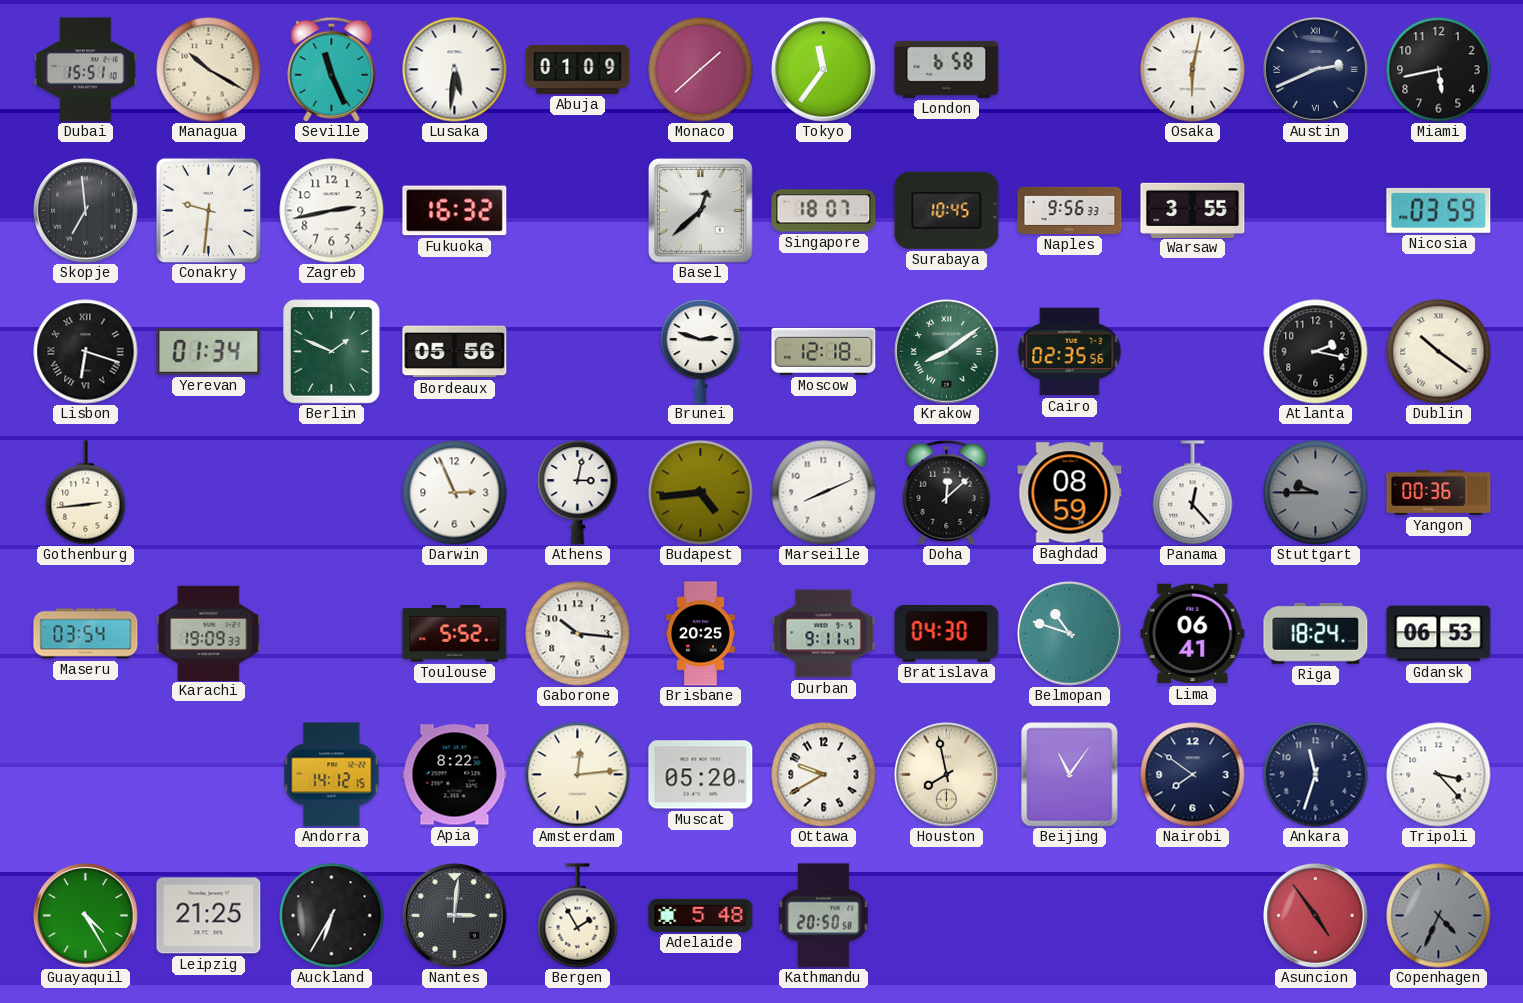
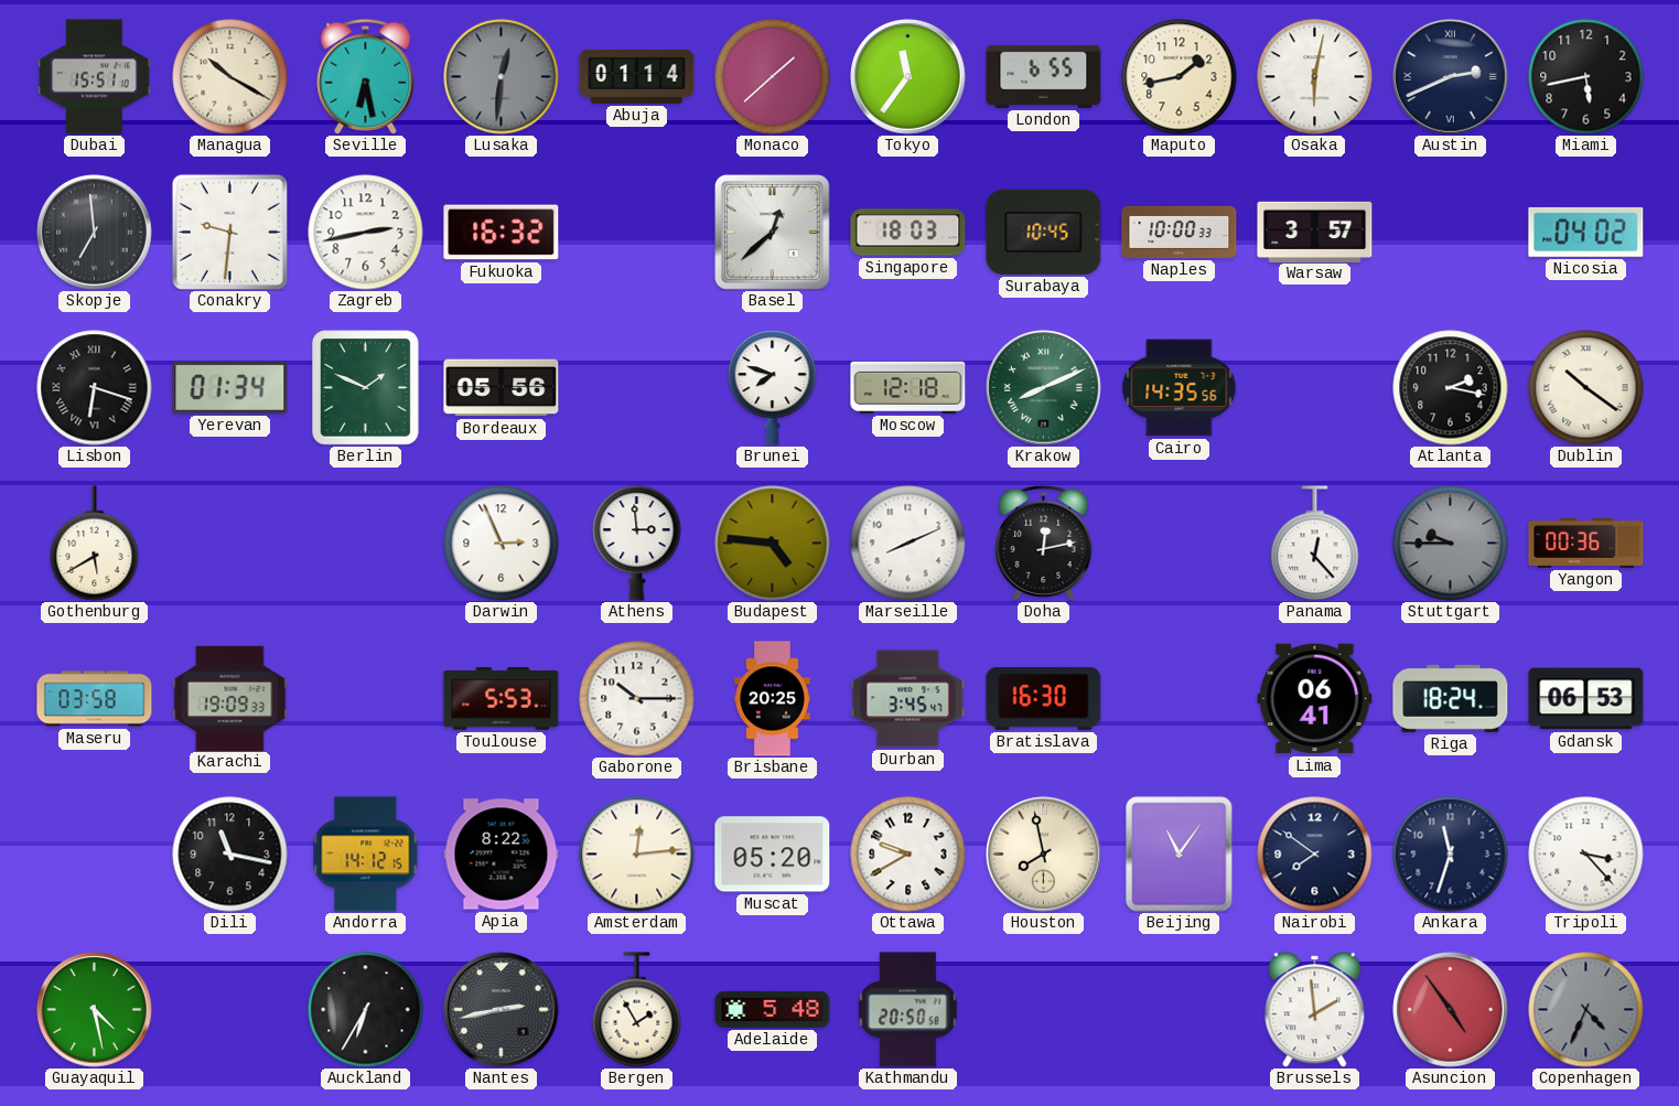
Seville: 11:26 -> 6:28
Lusaka: 5:31 -> 12:31
Lusaka dial: white -> grey
Abuja: 01:09 -> 01:14
London: 6:58 -> 6:55
Maputo: none -> 1:43
Singapore: 18:07 -> 18:03
Naples: 9:56 -> 10:00
Warsaw: 3:55 -> 3:57
Nicosia: 03:59 -> 04:02
Brunei: 2:48 -> 7:48
Krakow: 8:09 -> 8:11
Cairo: 02:35 -> 14:35
Gothenburg: 2:44 -> 5:40
Athens: 3:02 -> 2:59
Budapest: 4:44 -> 4:46
Doha: 12:08 -> 12:13
Baghdad: 08:59 -> none
Maseru: 03:54 -> 03:58
Toulouse: 5:52 -> 5:53
Gaborone: 10:16 -> 10:15
Durban: 9:11 -> 3:45
Bratislava: 04:30 -> 16:30
Belmopan: 10:48 -> none
Dili: none -> 11:17
Guayaquil: 4:25 -> 4:28
Leipzig: 21:25 -> none
Nantes: 3:01 -> 2:43
Brussels: none -> 1:59
